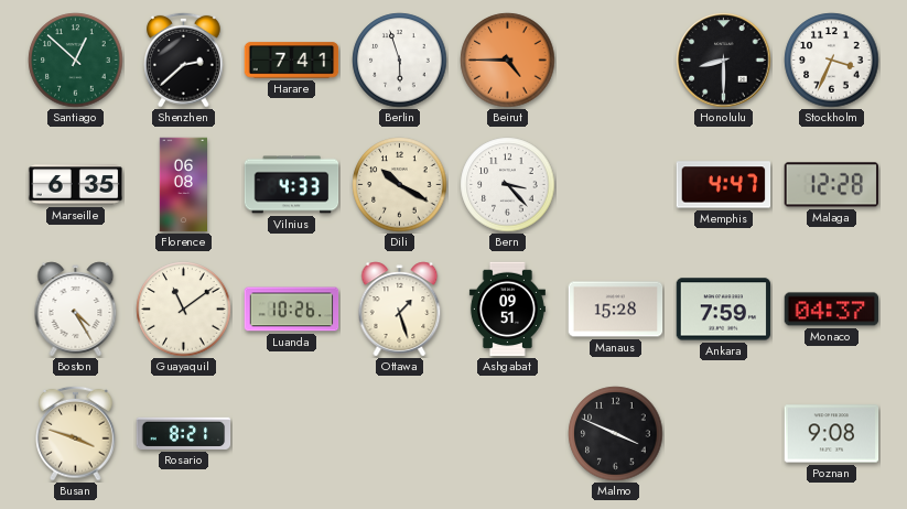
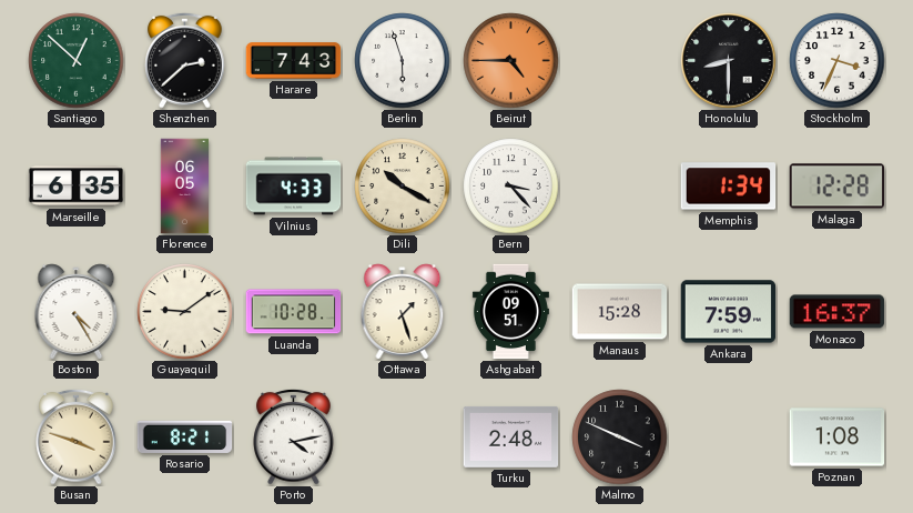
Harare: 7:41 -> 7:43
Florence: 06:08 -> 06:05
Memphis: 4:47 -> 1:34
Guayaquil: 11:09 -> 9:09
Luanda: 10:26 -> 10:28
Monaco: 04:37 -> 16:37
Porto: none -> 4:13
Turku: none -> 2:48
Poznan: 9:08 -> 1:08
